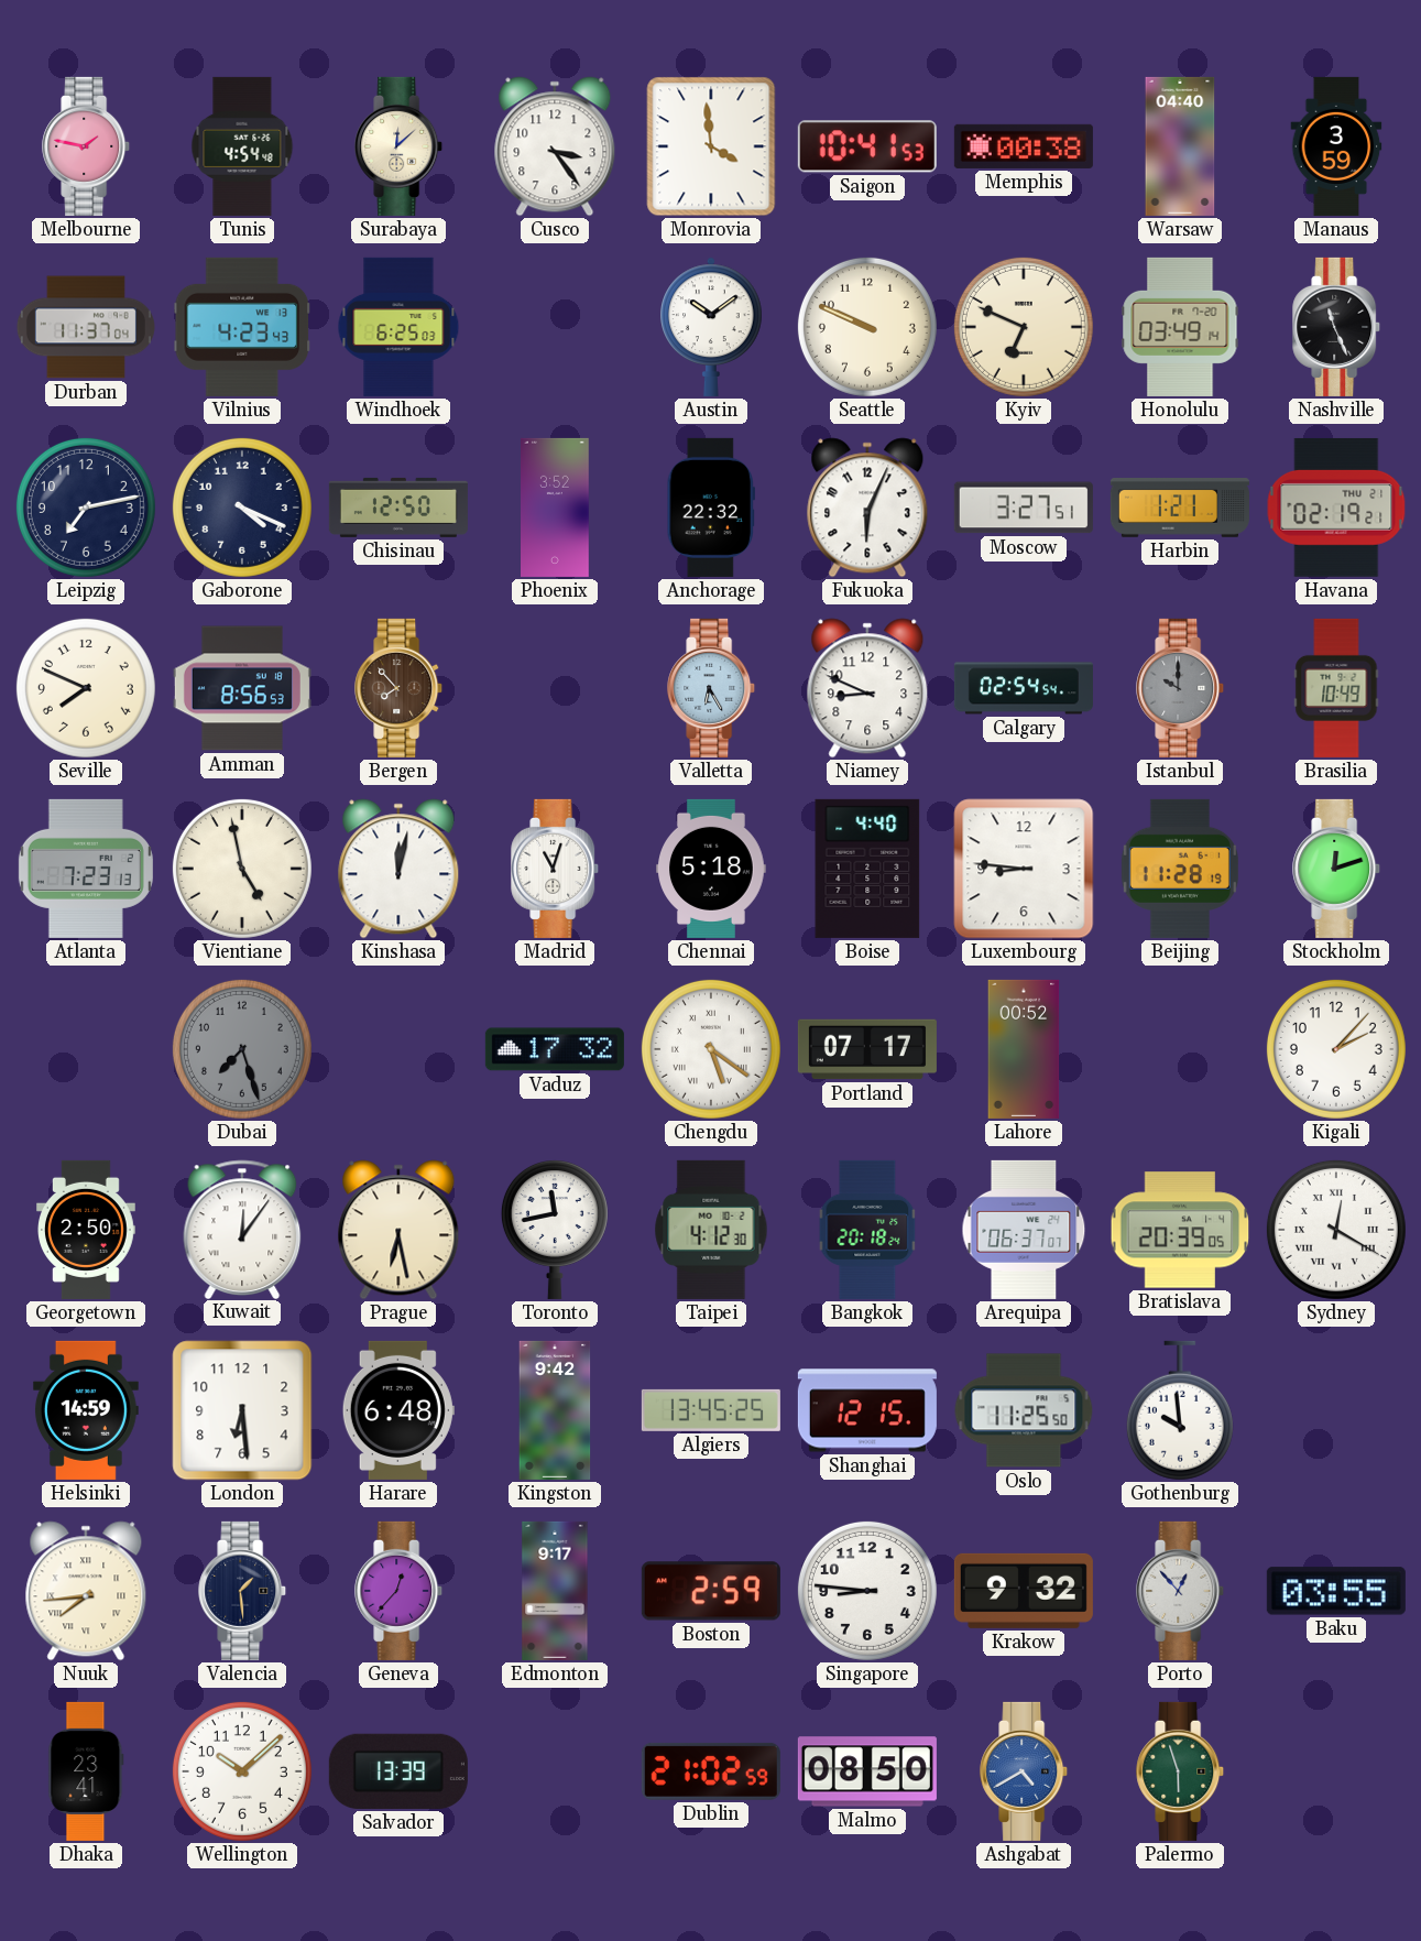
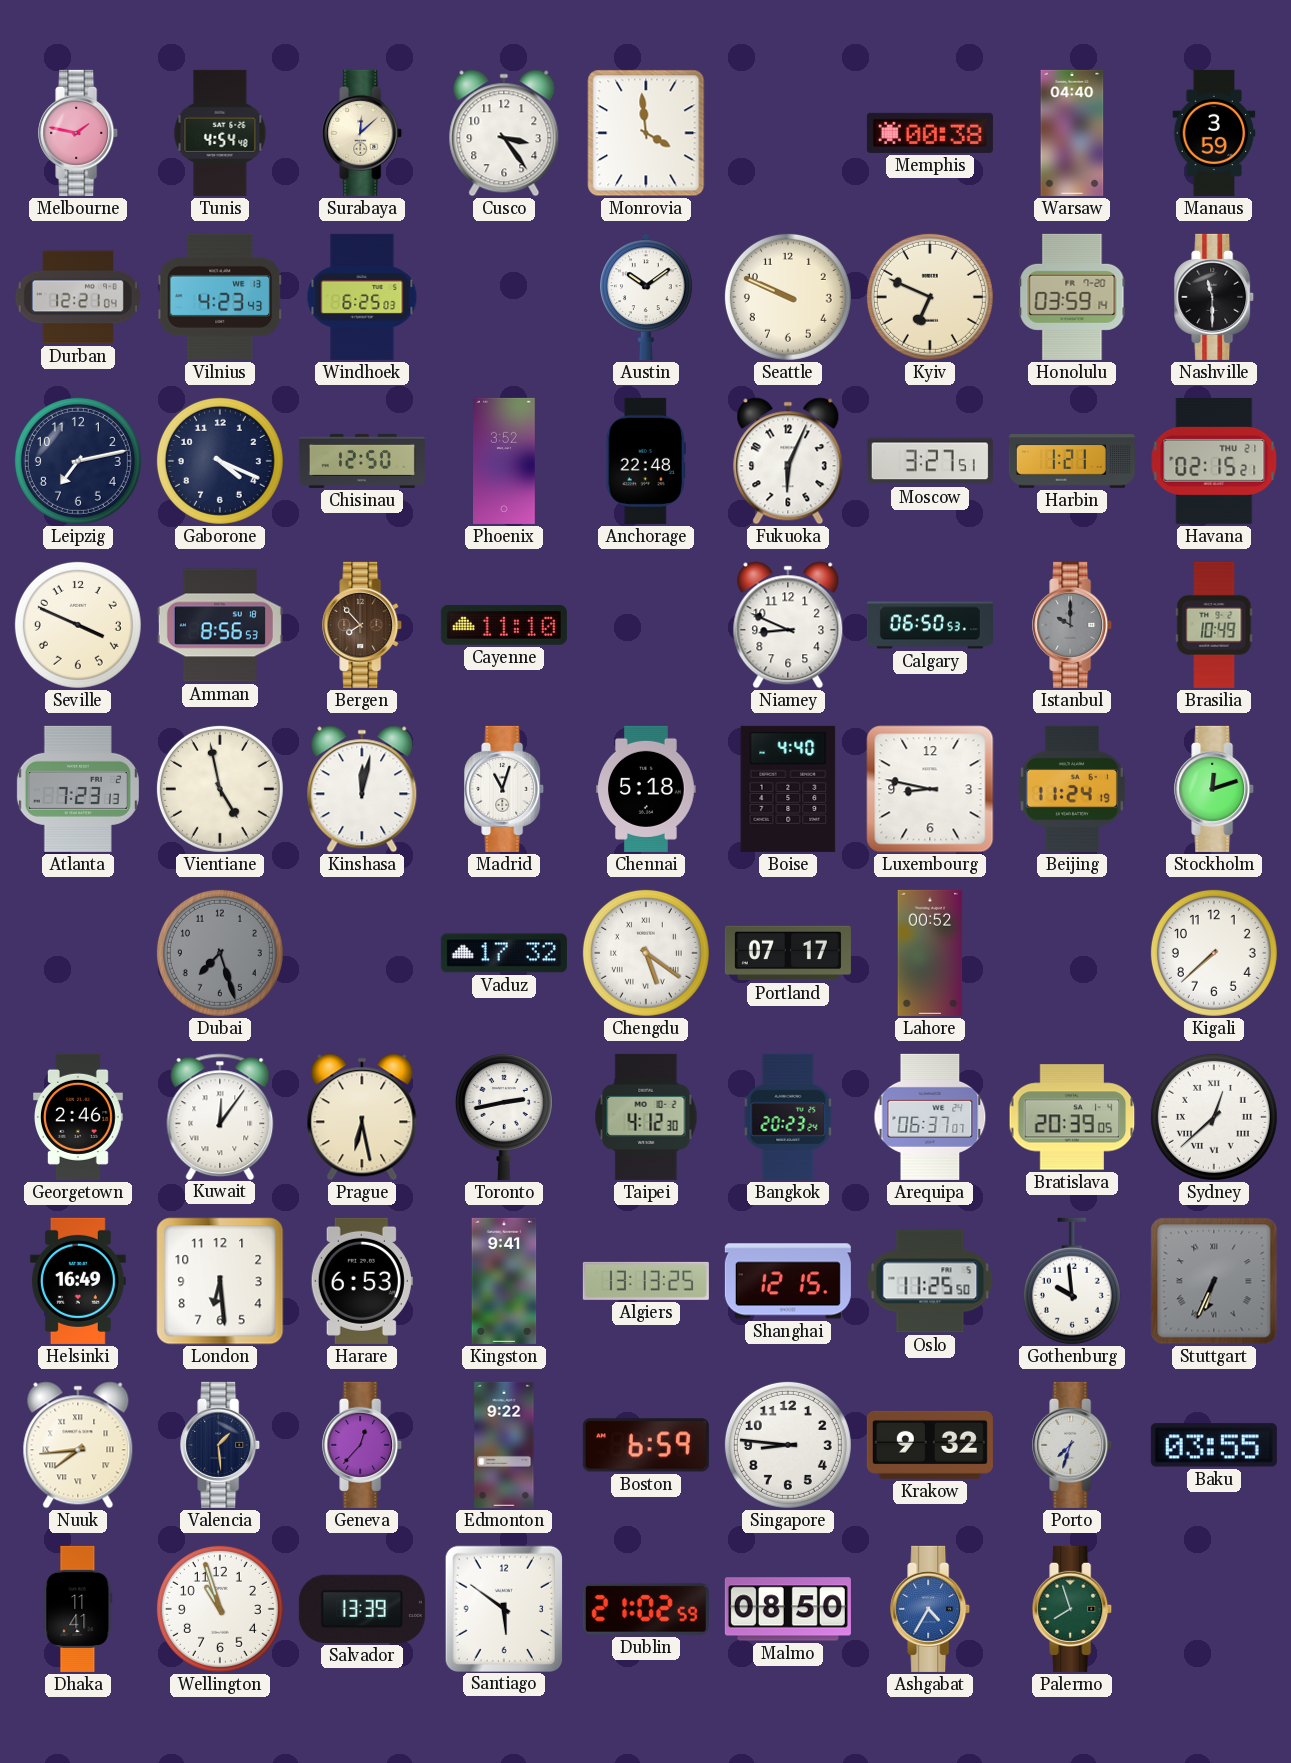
Saigon: 10:41 -> none
Durban: 11:37 -> 12:21
Honolulu: 03:49 -> 03:59
Nashville: 11:26 -> 11:30
Anchorage: 22:32 -> 22:48
Havana: 02:19 -> 02:15
Seville: 7:49 -> 3:49
Cayenne: none -> 11:10
Valletta: 6:25 -> none
Calgary: 02:54 -> 06:50
Luxembourg: 8:46 -> 8:47
Beijing: 11:28 -> 11:24
Kigali: 2:07 -> 7:38
Georgetown: 2:50 -> 2:46
Toronto: 11:43 -> 2:43
Bangkok: 20:18 -> 20:23
Sydney: 12:20 -> 12:38
Helsinki: 14:59 -> 16:49
Harare: 6:48 -> 6:53
Kingston: 9:42 -> 9:41
Algiers: 13:45 -> 13:13
Stuttgart: none -> 6:34
Edmonton: 9:17 -> 9:22
Boston: 2:59 -> 6:59
Porto: 12:53 -> 7:33
Dhaka: 23:41 -> 11:41
Wellington: 10:08 -> 10:57
Santiago: none -> 5:51
Ashgabat: 4:40 -> 4:35
Palermo: 5:57 -> 7:57
